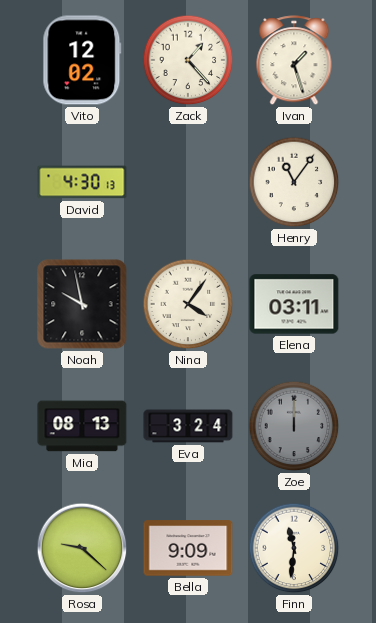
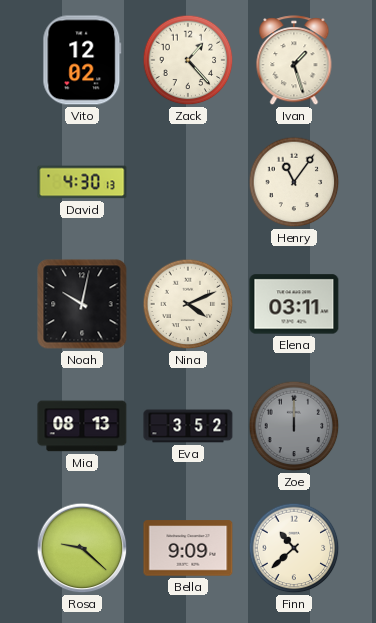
Noah: 9:58 -> 10:02
Nina: 4:06 -> 4:11
Eva: 3:24 -> 3:52
Finn: 11:31 -> 10:38
